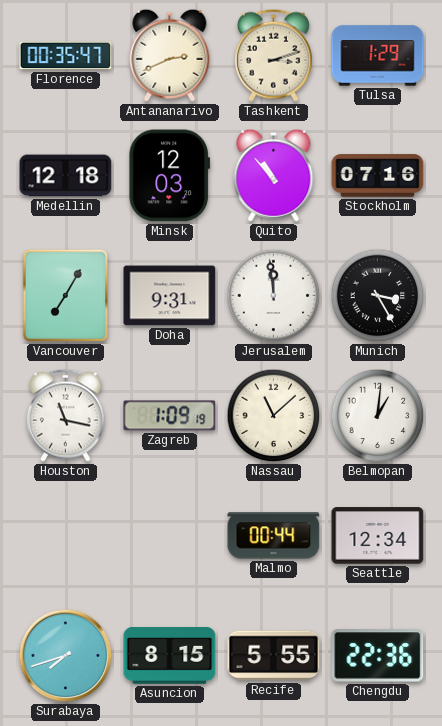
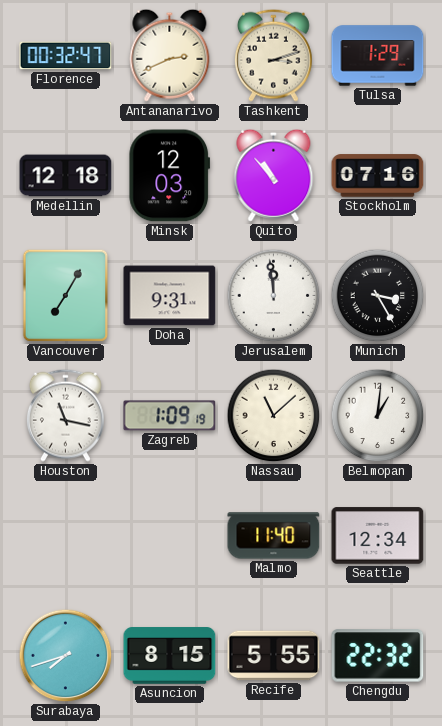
Florence: 00:35 -> 00:32
Malmo: 00:44 -> 11:40
Chengdu: 22:36 -> 22:32
